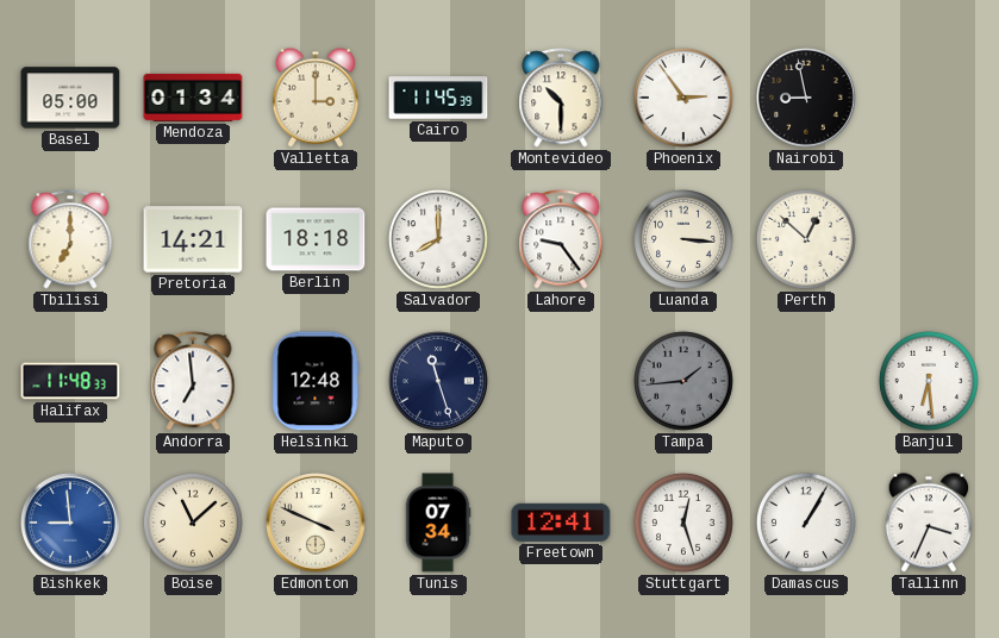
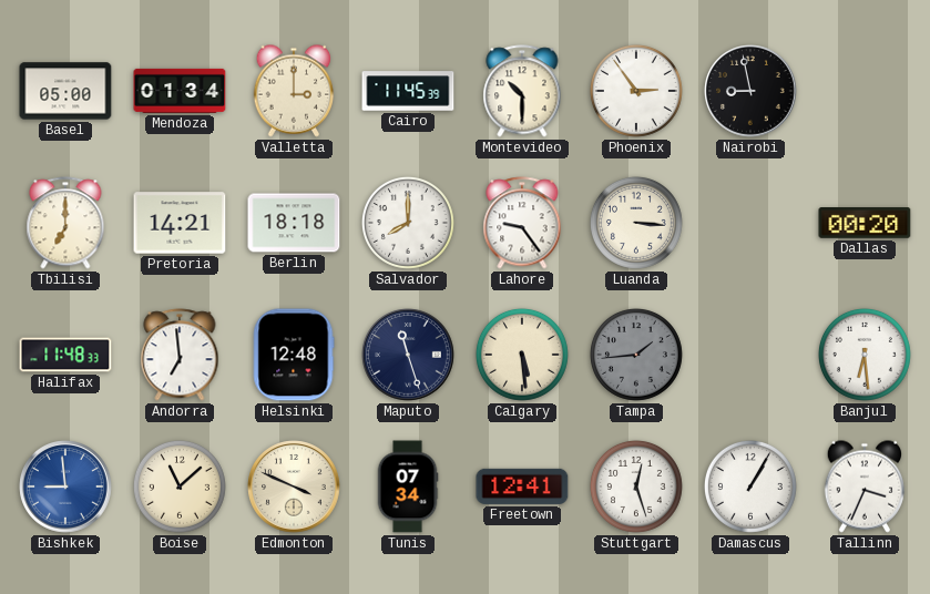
Perth: 12:52 -> none
Dallas: none -> 00:20
Calgary: none -> 5:29
